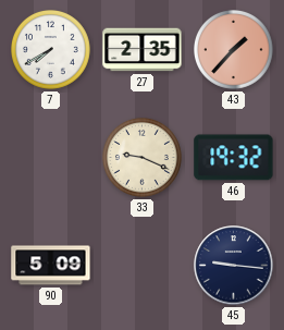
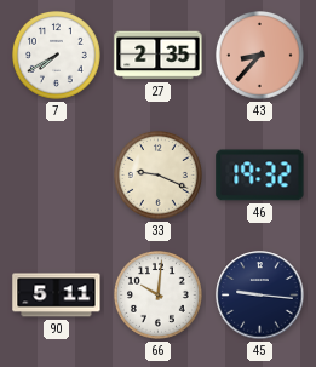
43: 1:37 -> 8:37
90: 5:09 -> 5:11
66: none -> 10:01
